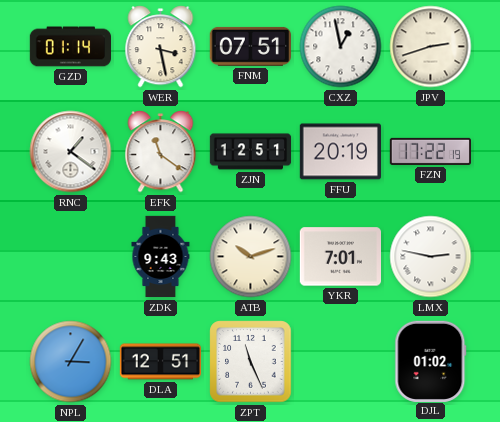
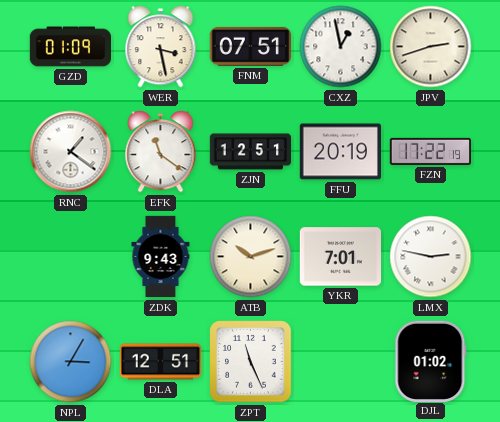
GZD: 01:14 -> 01:09
